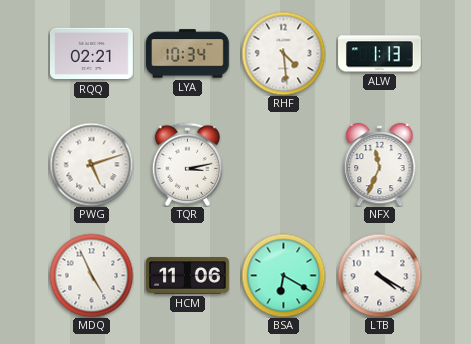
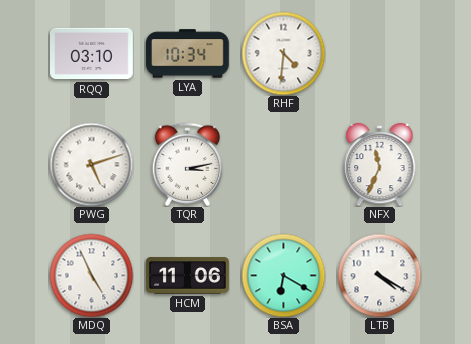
RQQ: 02:21 -> 03:10
RHF: 4:29 -> 4:31
ALW: 1:13 -> none
